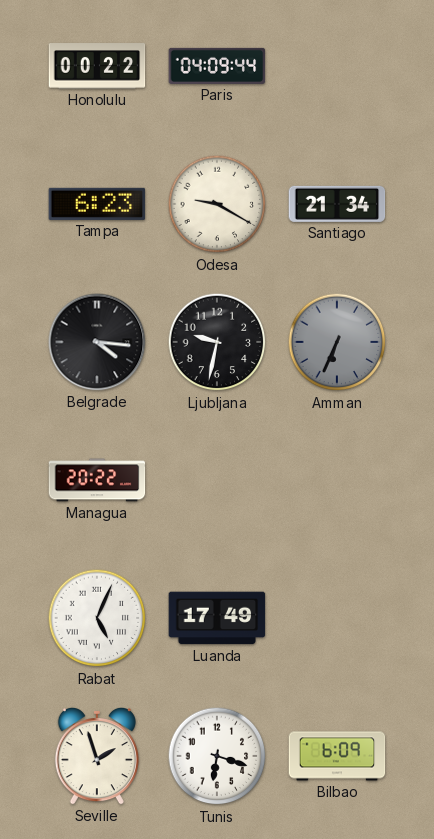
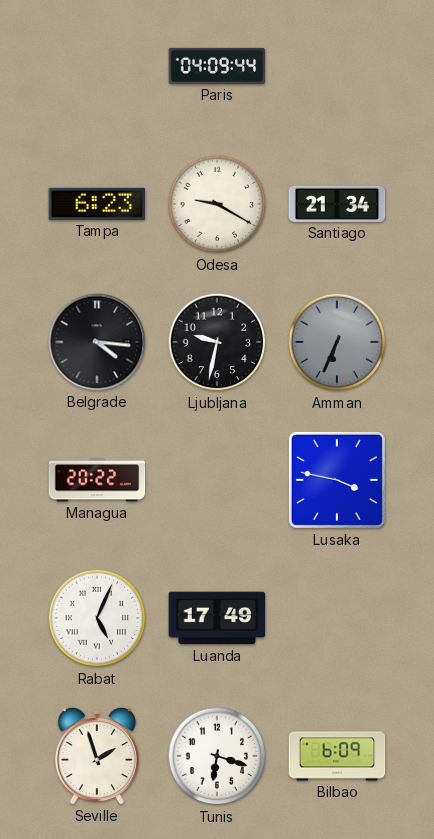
Honolulu: 00:22 -> none
Lusaka: none -> 3:47
